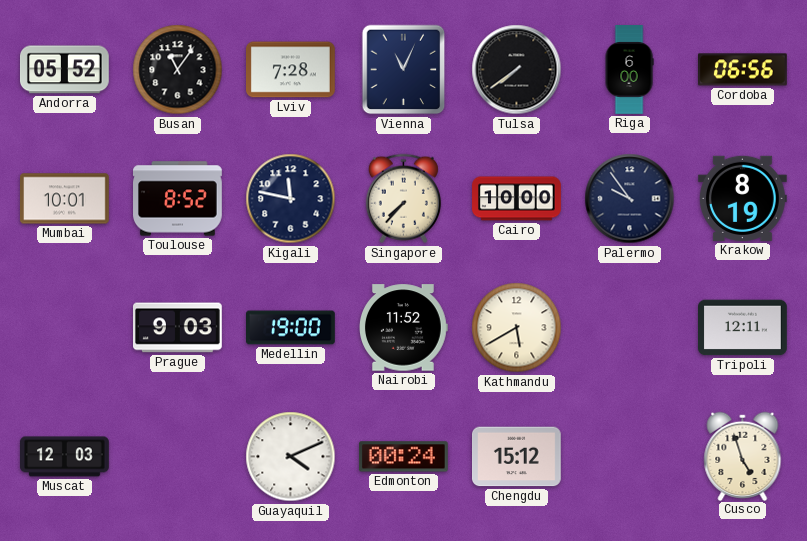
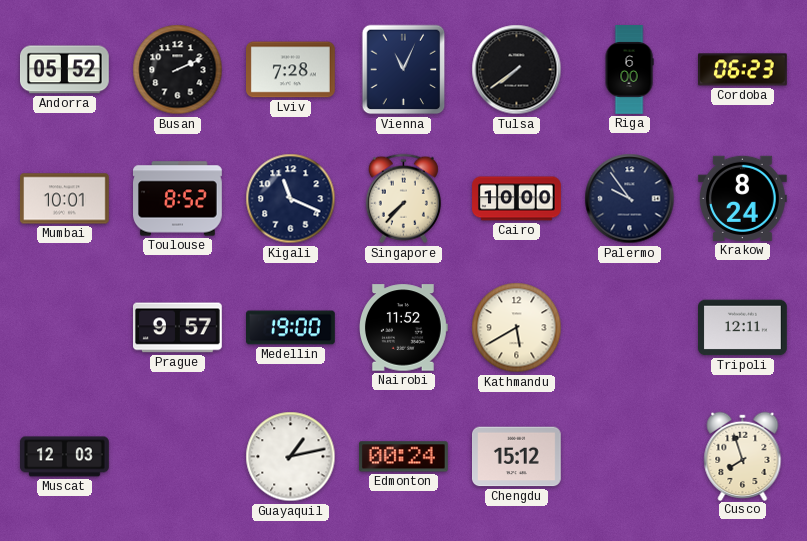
Busan: 11:06 -> 2:11
Cordoba: 06:56 -> 06:23
Kigali: 11:47 -> 11:19
Krakow: 8:19 -> 8:24
Prague: 9:03 -> 9:57
Guayaquil: 4:11 -> 1:13
Cusco: 4:57 -> 7:57
